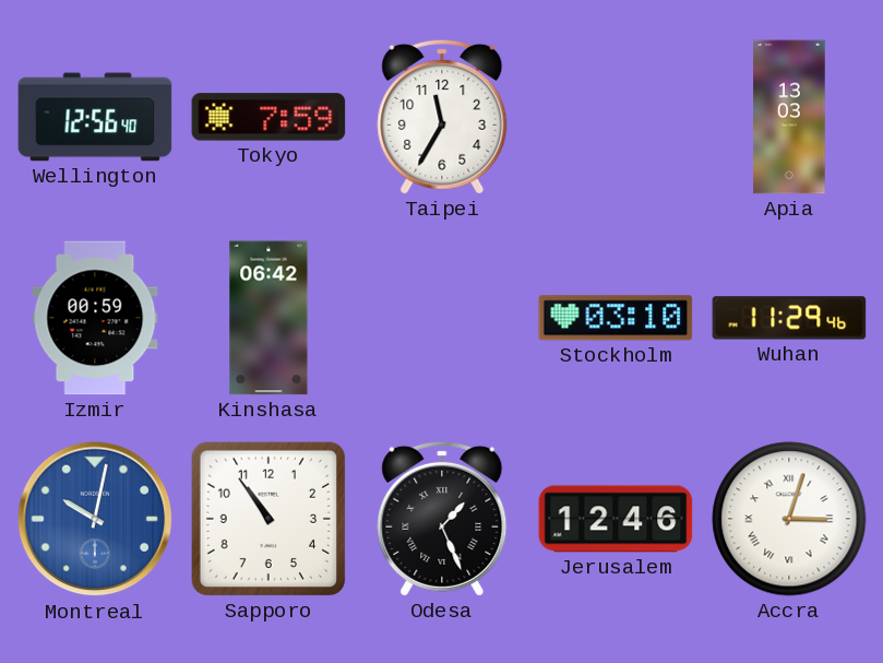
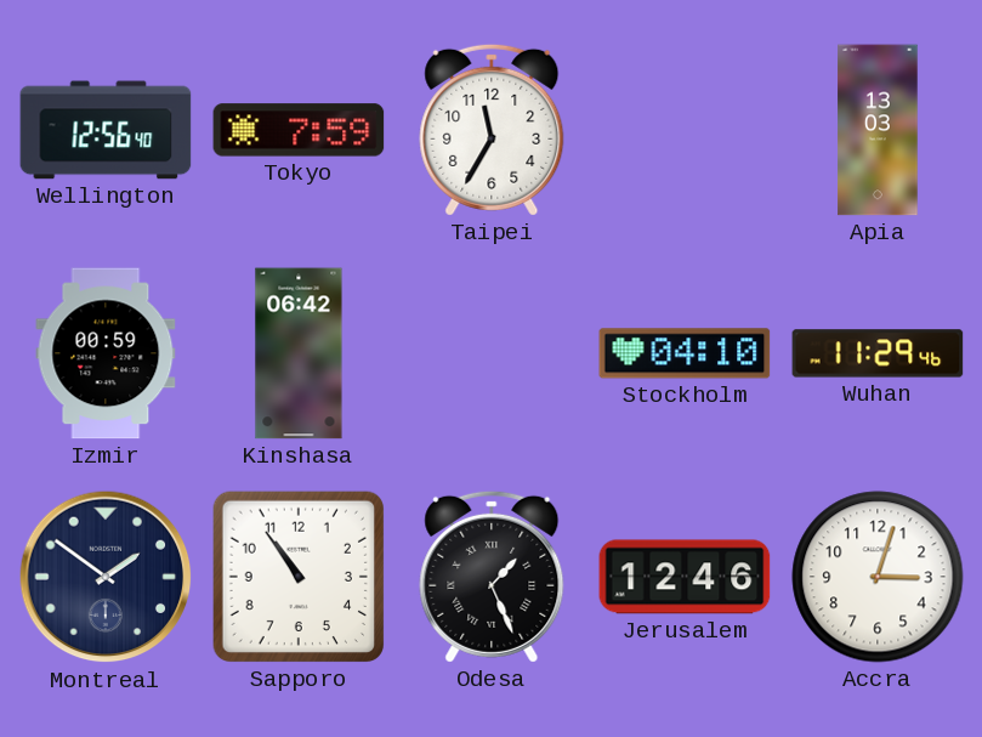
Stockholm: 03:10 -> 04:10
Montreal: 10:02 -> 1:51
Montreal dial: blue -> navy
Accra numerals: Roman -> Arabic
